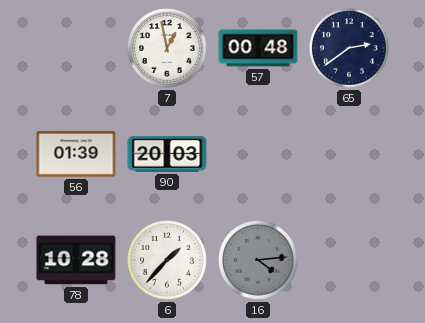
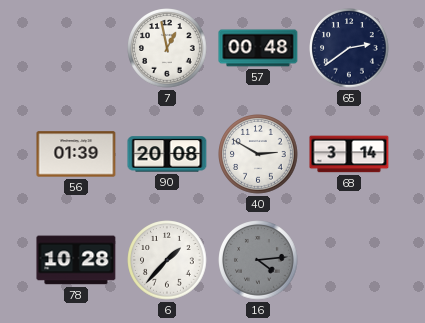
90: 20:03 -> 20:08
40: none -> 2:50
68: none -> 3:14
